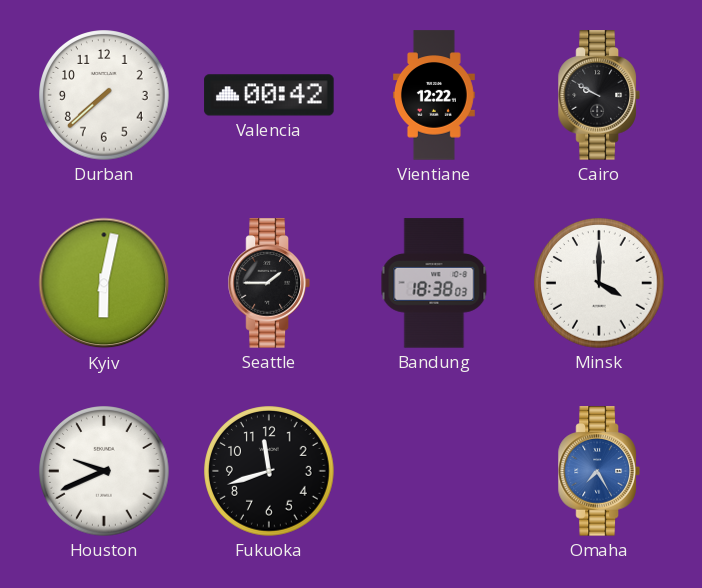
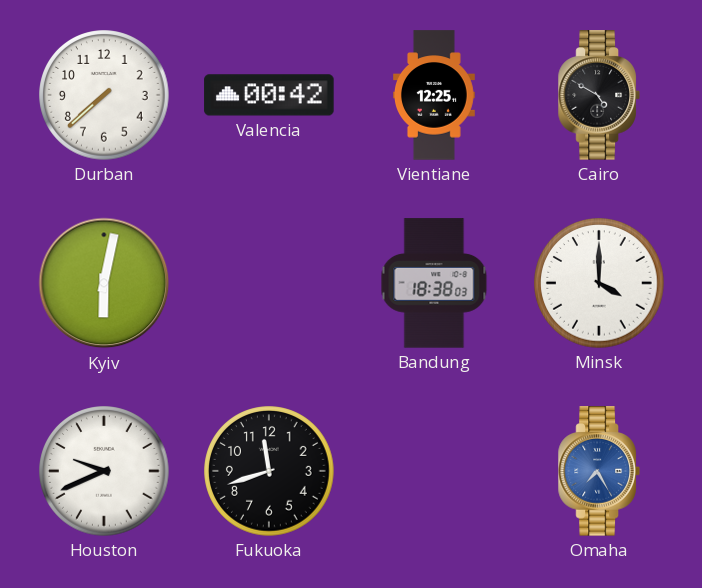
Vientiane: 12:22 -> 12:25
Cairo: 9:50 -> 4:50
Seattle: 1:45 -> none
